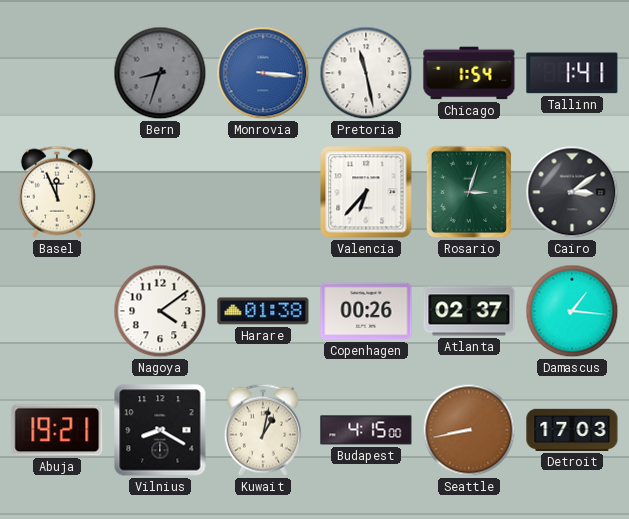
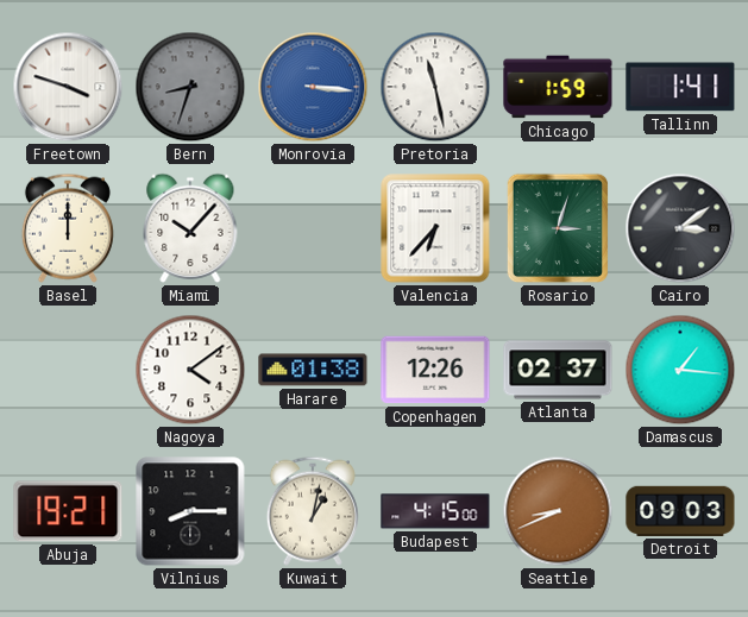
Freetown: none -> 3:48
Chicago: 1:54 -> 1:59
Basel: 11:56 -> 12:00
Miami: none -> 10:07
Copenhagen: 00:26 -> 12:26
Vilnius: 8:20 -> 8:15
Seattle: 8:43 -> 8:41
Detroit: 17:03 -> 09:03
